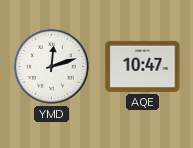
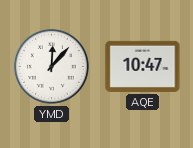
YMD: 12:12 -> 12:07
